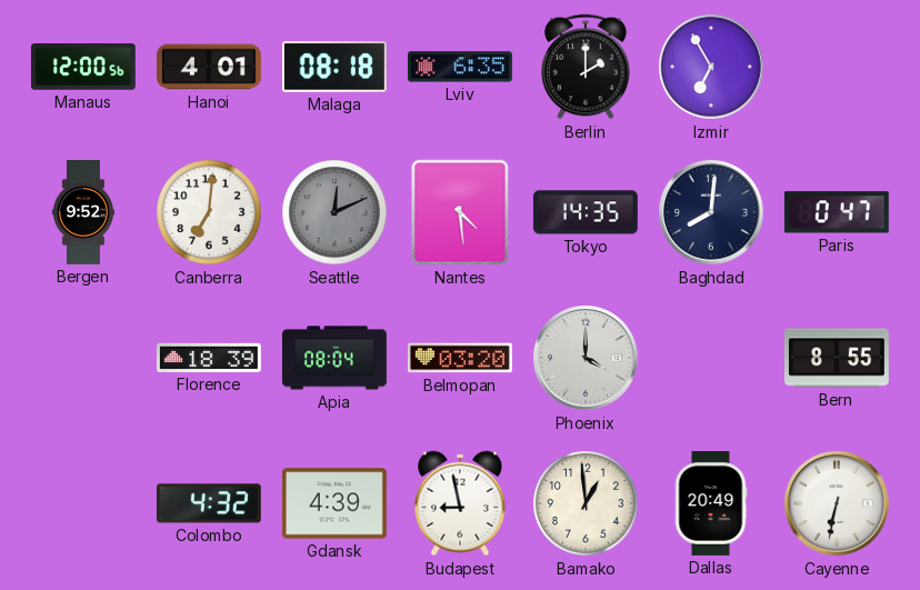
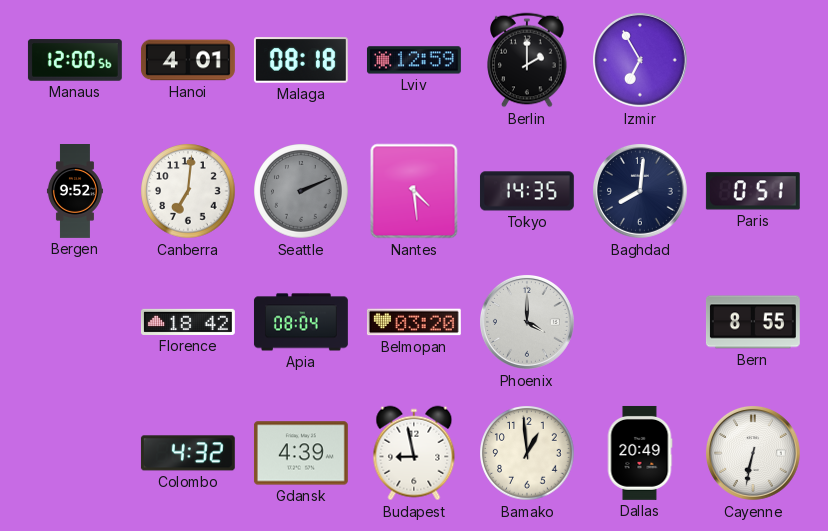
Lviv: 6:35 -> 12:59
Seattle: 12:11 -> 2:11
Paris: 0:47 -> 0:51
Florence: 18:39 -> 18:42
